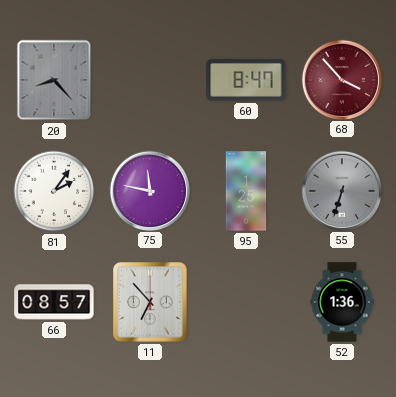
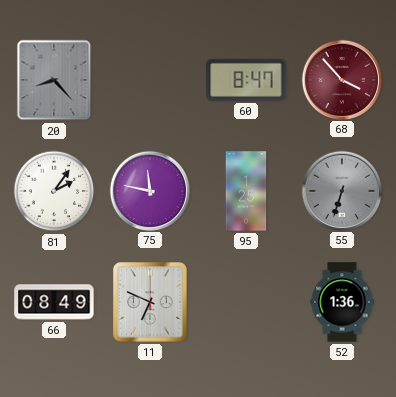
66: 08:57 -> 08:49
11: 6:53 -> 6:49
